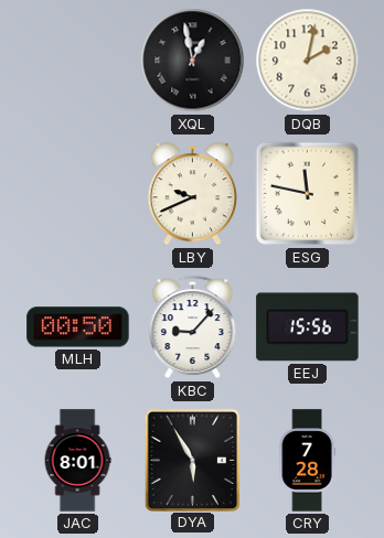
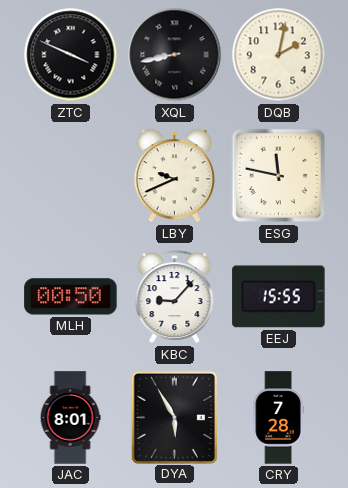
ZTC: none -> 3:49
XQL: 12:58 -> 8:43
EEJ: 15:56 -> 15:55
